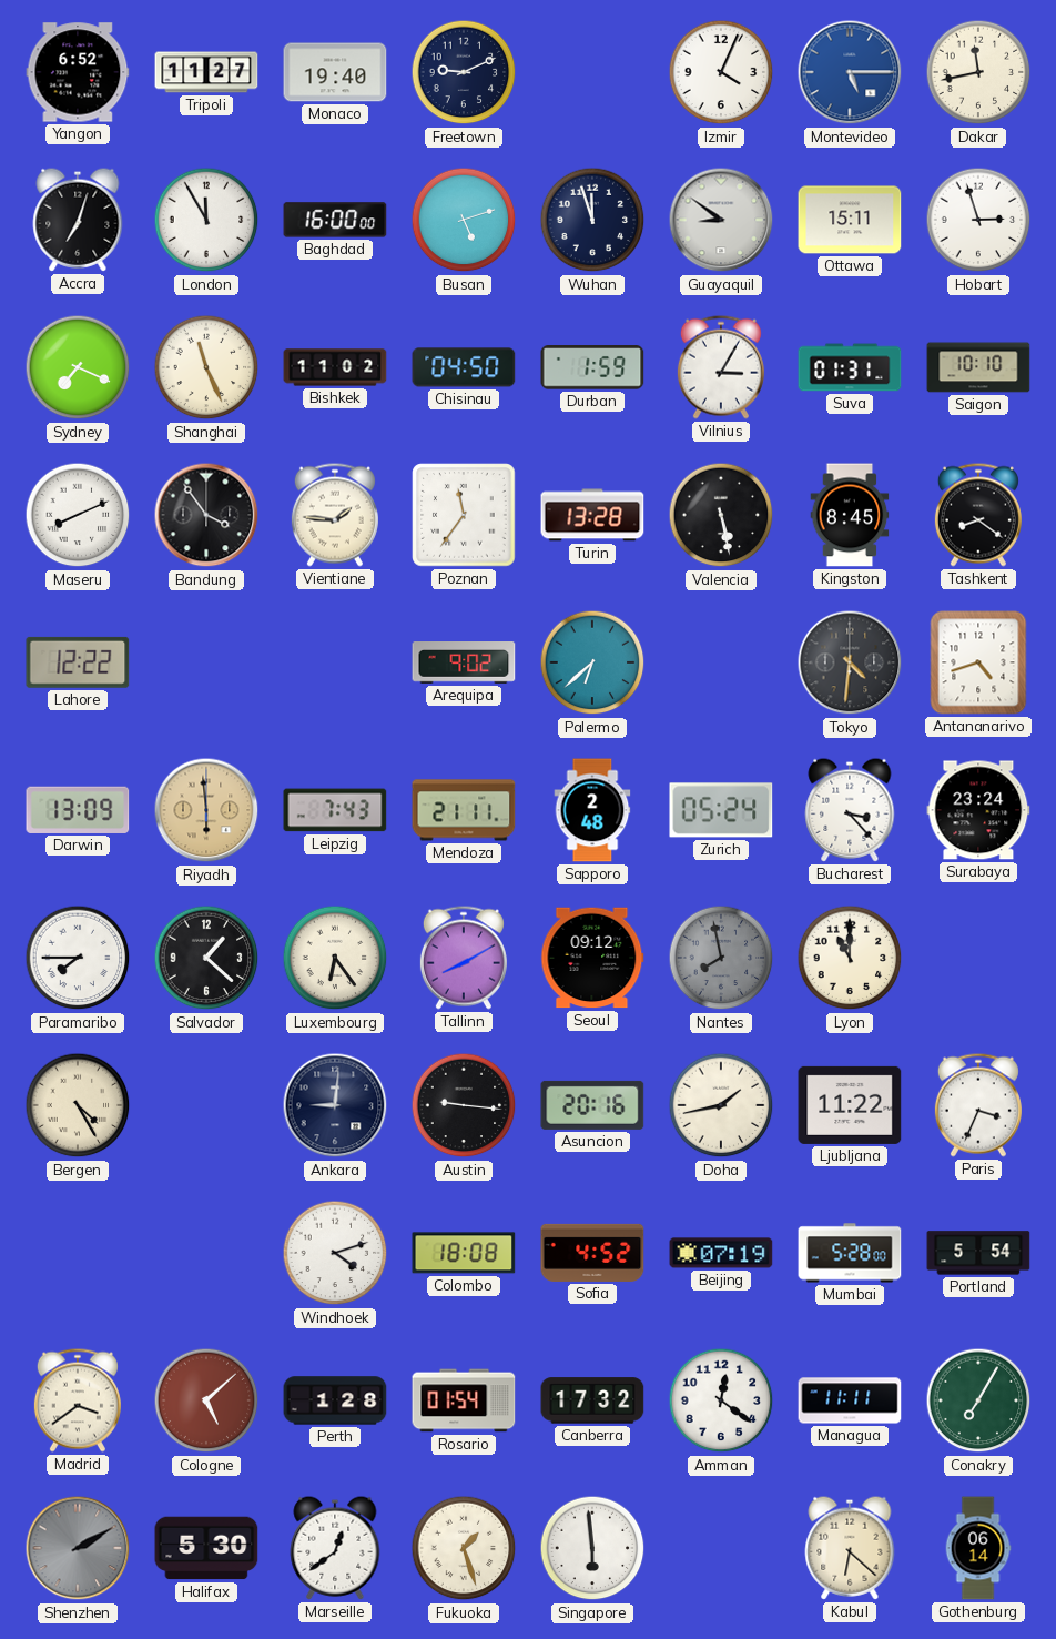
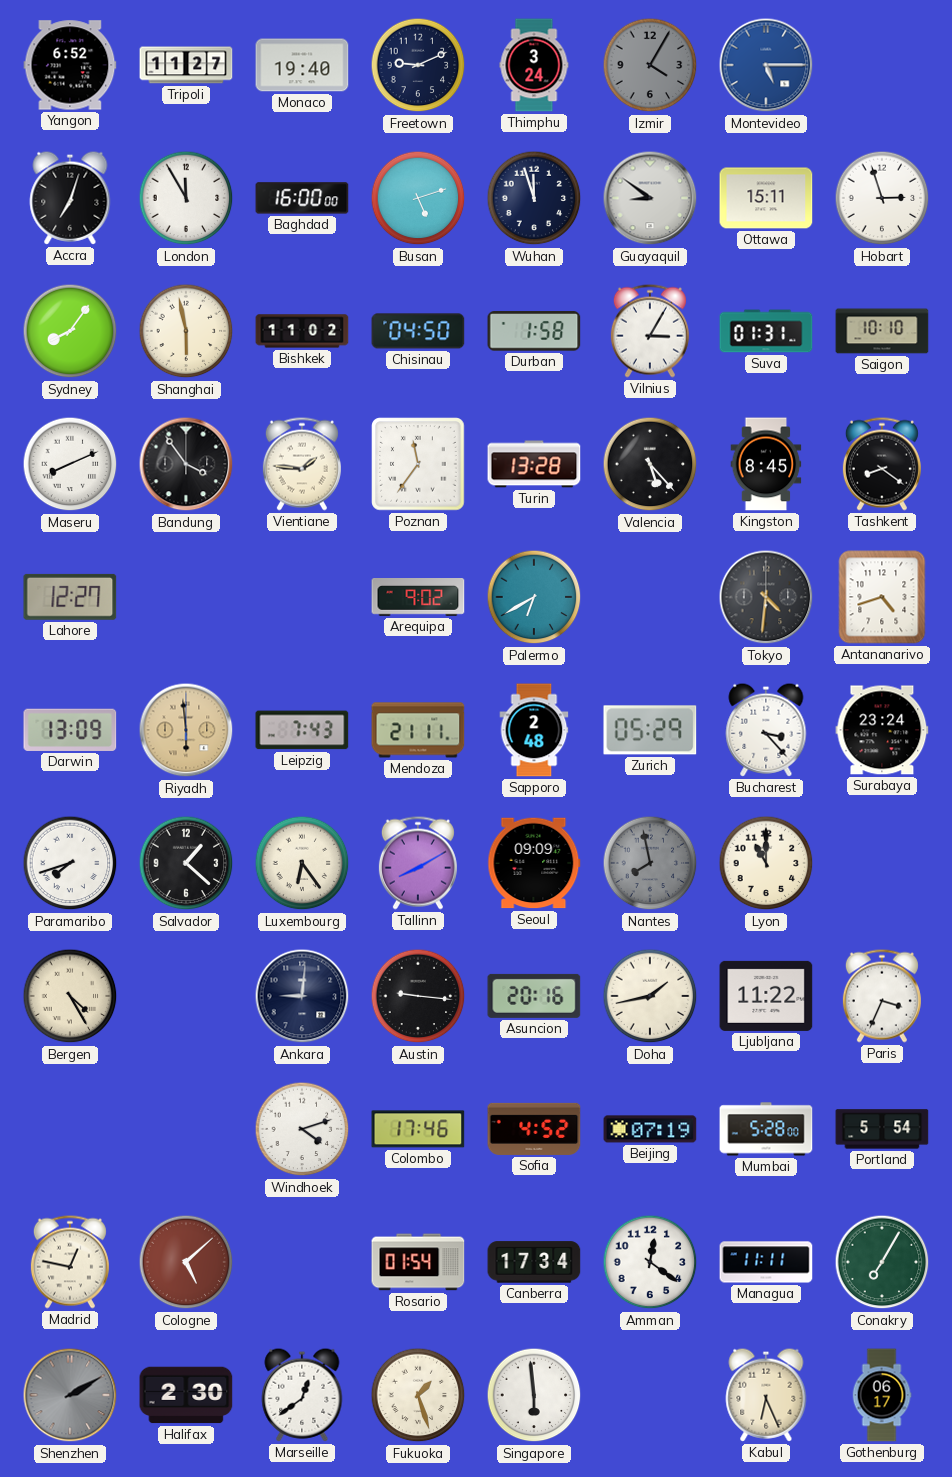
Thimphu: none -> 3:24
Izmir: 4:04 -> 4:05
Izmir dial: white -> grey
Dakar: 11:43 -> none
Sydney: 7:19 -> 8:06
Shanghai: 11:26 -> 5:58
Durban: 1:59 -> 1:58
Valencia: 5:28 -> 5:23
Lahore: 12:22 -> 12:27
Palermo: 6:38 -> 6:40
Zurich: 05:24 -> 05:29
Paramaribo: 7:45 -> 7:42
Seoul: 09:12 -> 09:09
Colombo: 18:08 -> 17:46
Madrid: 3:39 -> 12:47
Perth: 1:28 -> none
Canberra: 17:32 -> 17:34
Halifax: 5:30 -> 2:30
Kabul: 6:22 -> 6:26
Gothenburg: 06:14 -> 06:17
